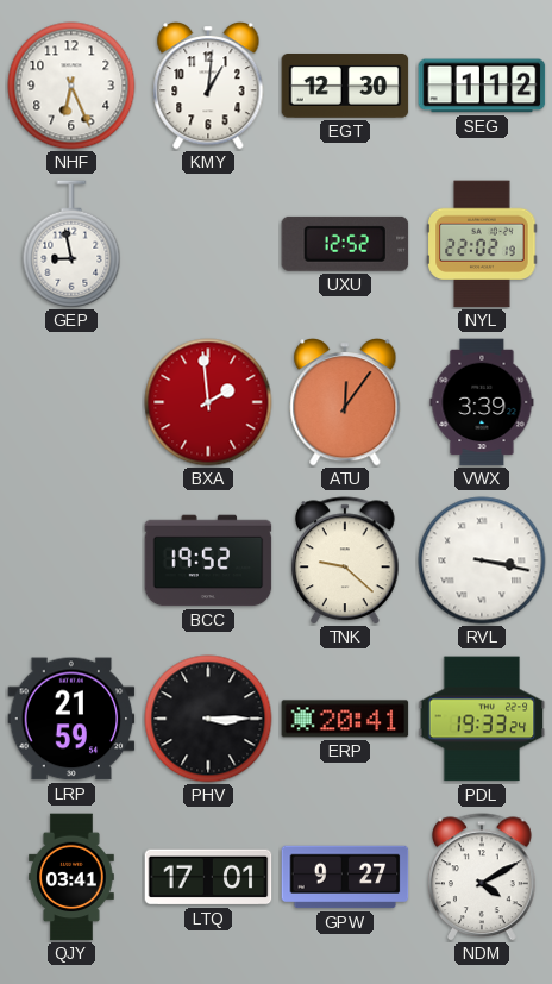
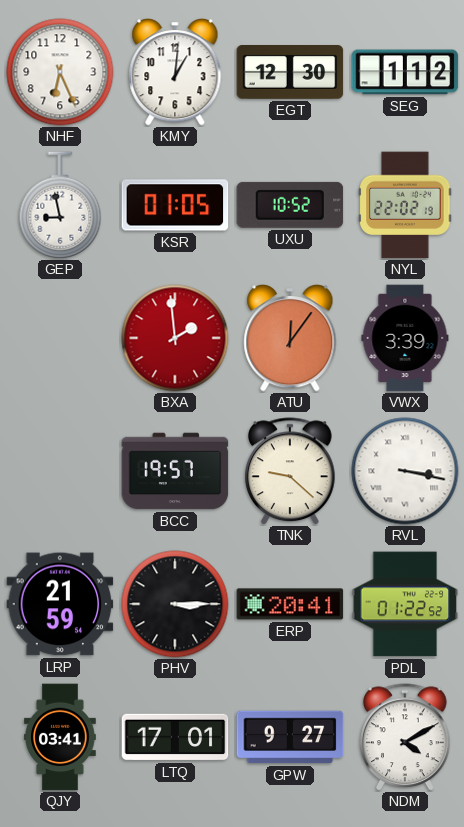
KSR: none -> 01:05
UXU: 12:52 -> 10:52
BCC: 19:52 -> 19:57
PDL: 19:33 -> 01:22
